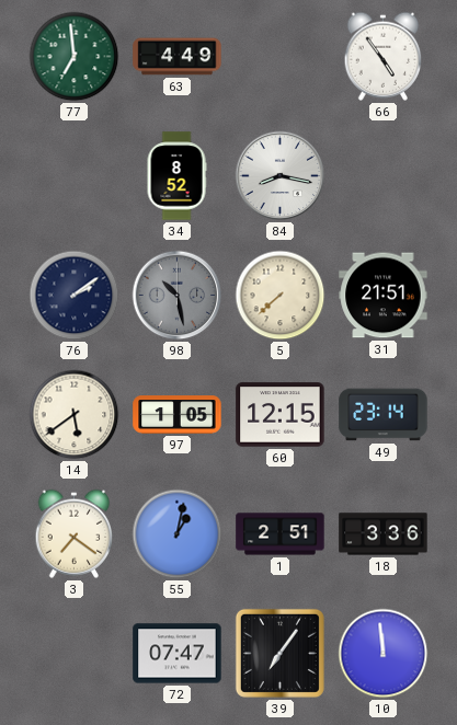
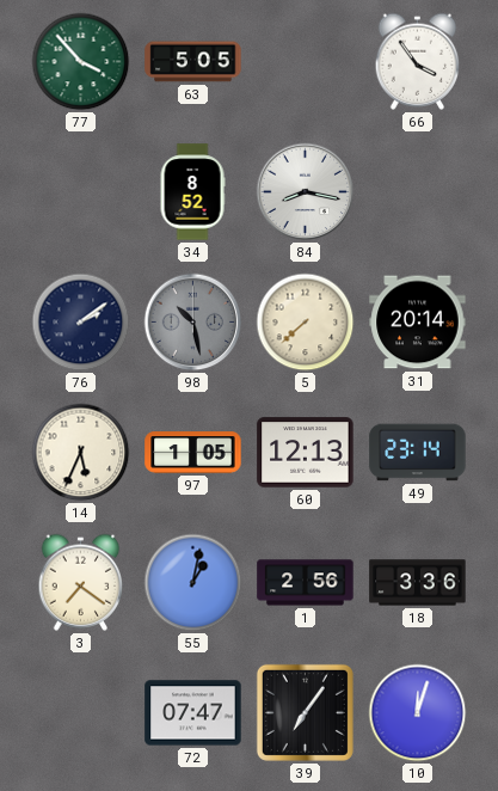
77: 6:59 -> 3:53
63: 4:49 -> 5:05
66: 4:54 -> 3:54
31: 21:51 -> 20:14
14: 5:39 -> 5:34
60: 12:15 -> 12:13
1: 2:51 -> 2:56
10: 11:59 -> 12:03
